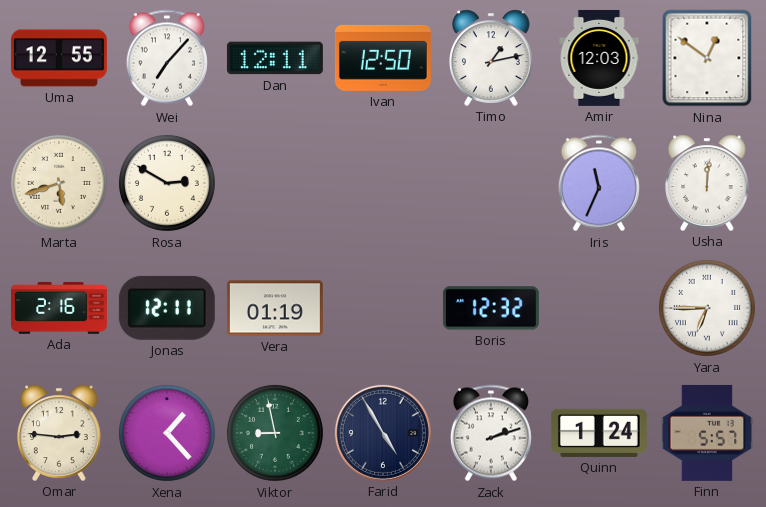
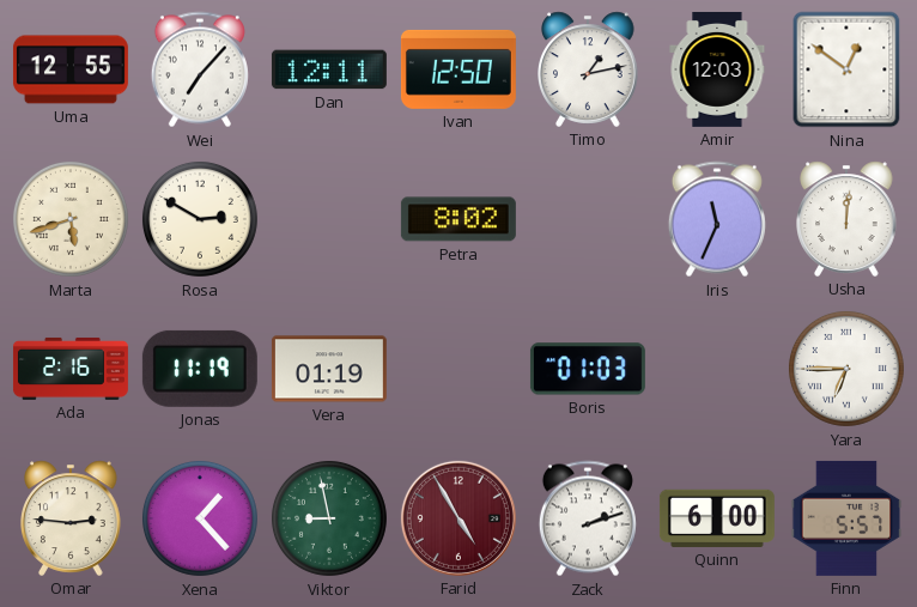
Petra: none -> 8:02
Jonas: 12:11 -> 11:19
Boris: 12:32 -> 01:03
Farid dial: navy -> burgundy
Quinn: 1:24 -> 6:00
